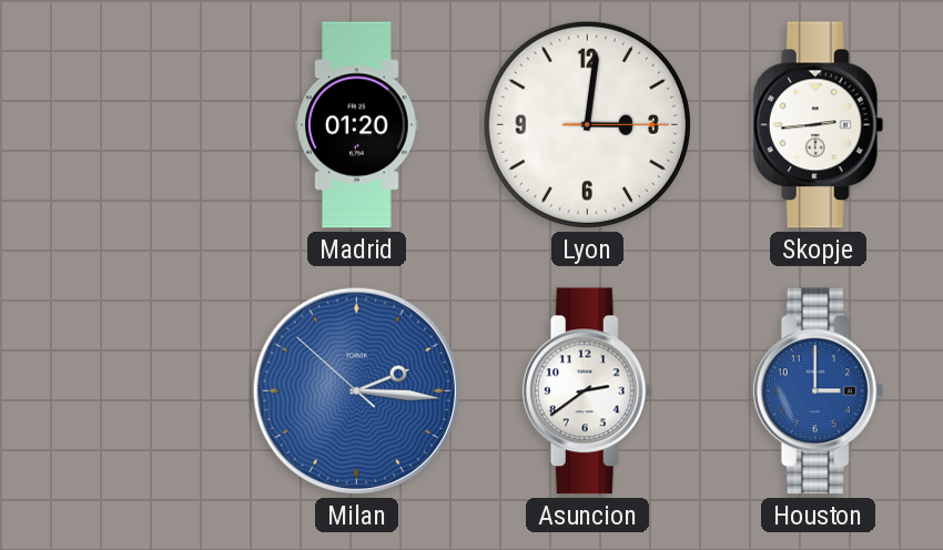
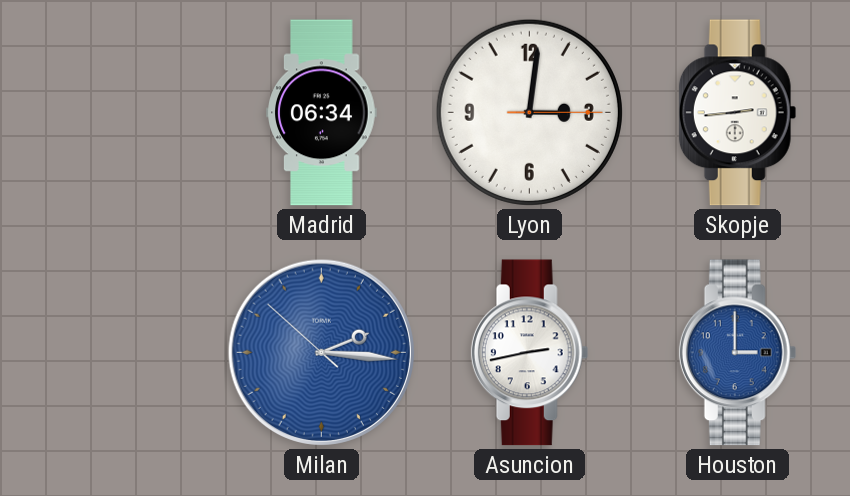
Madrid: 01:20 -> 06:34
Asuncion: 2:39 -> 2:43
